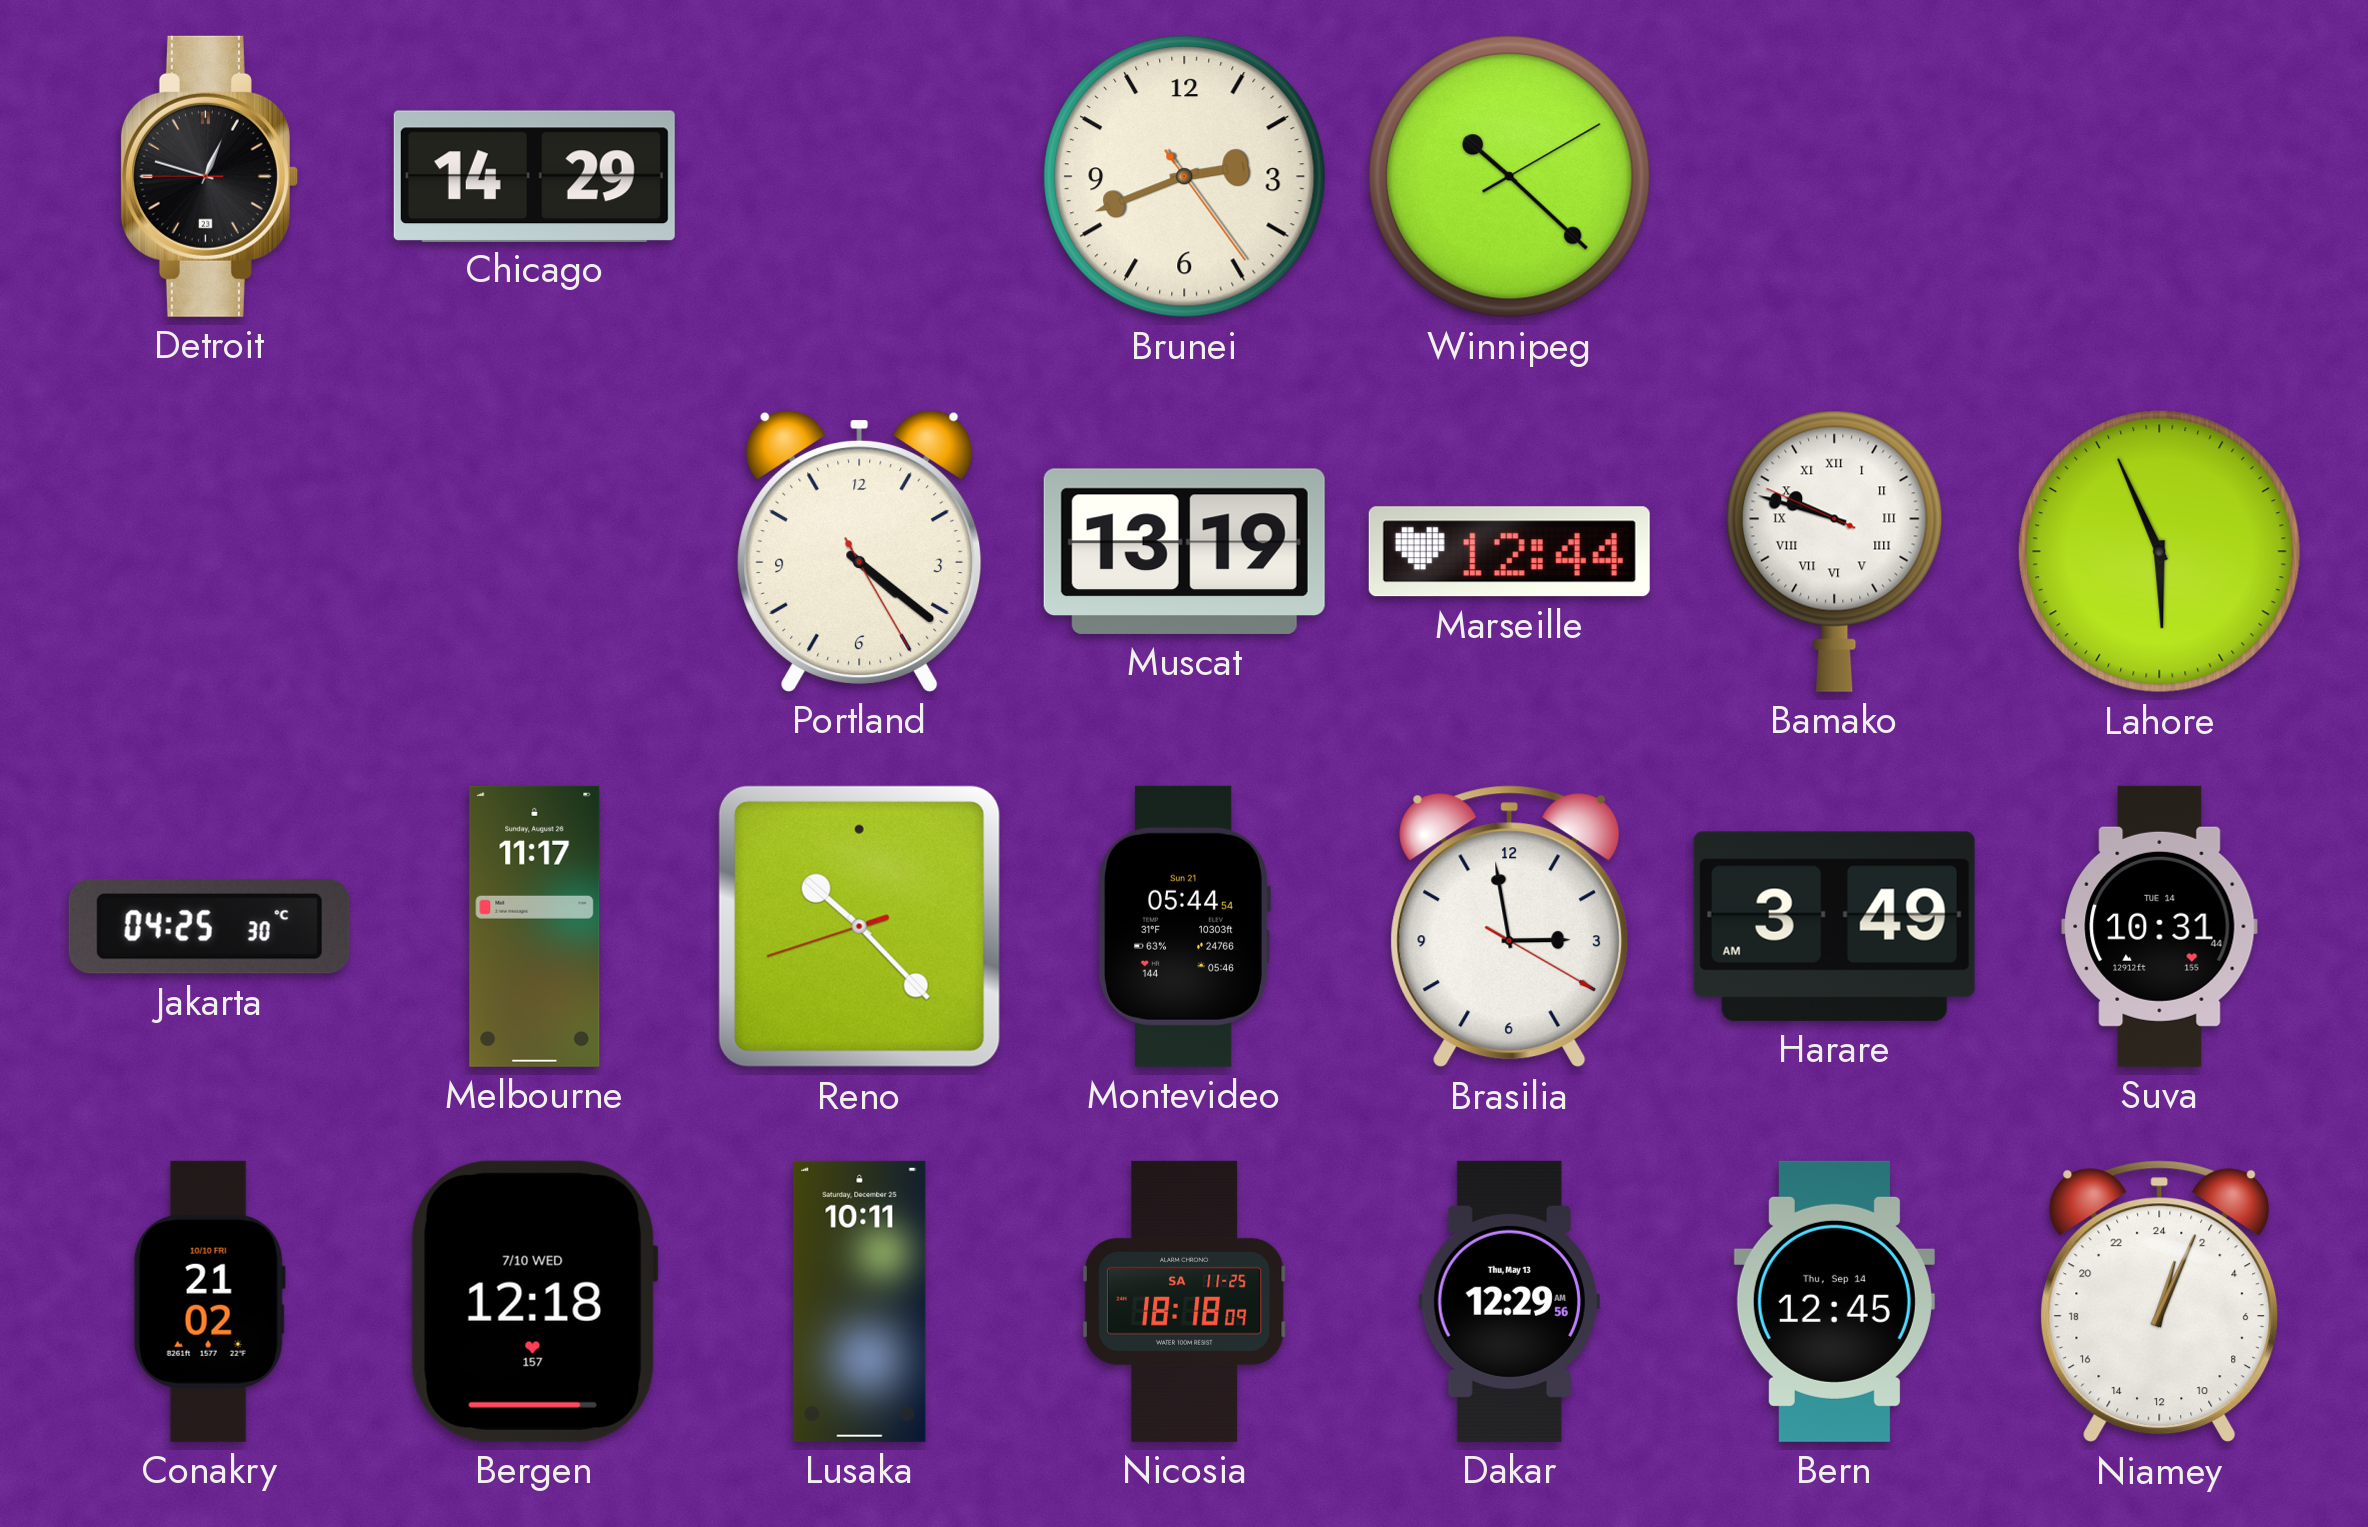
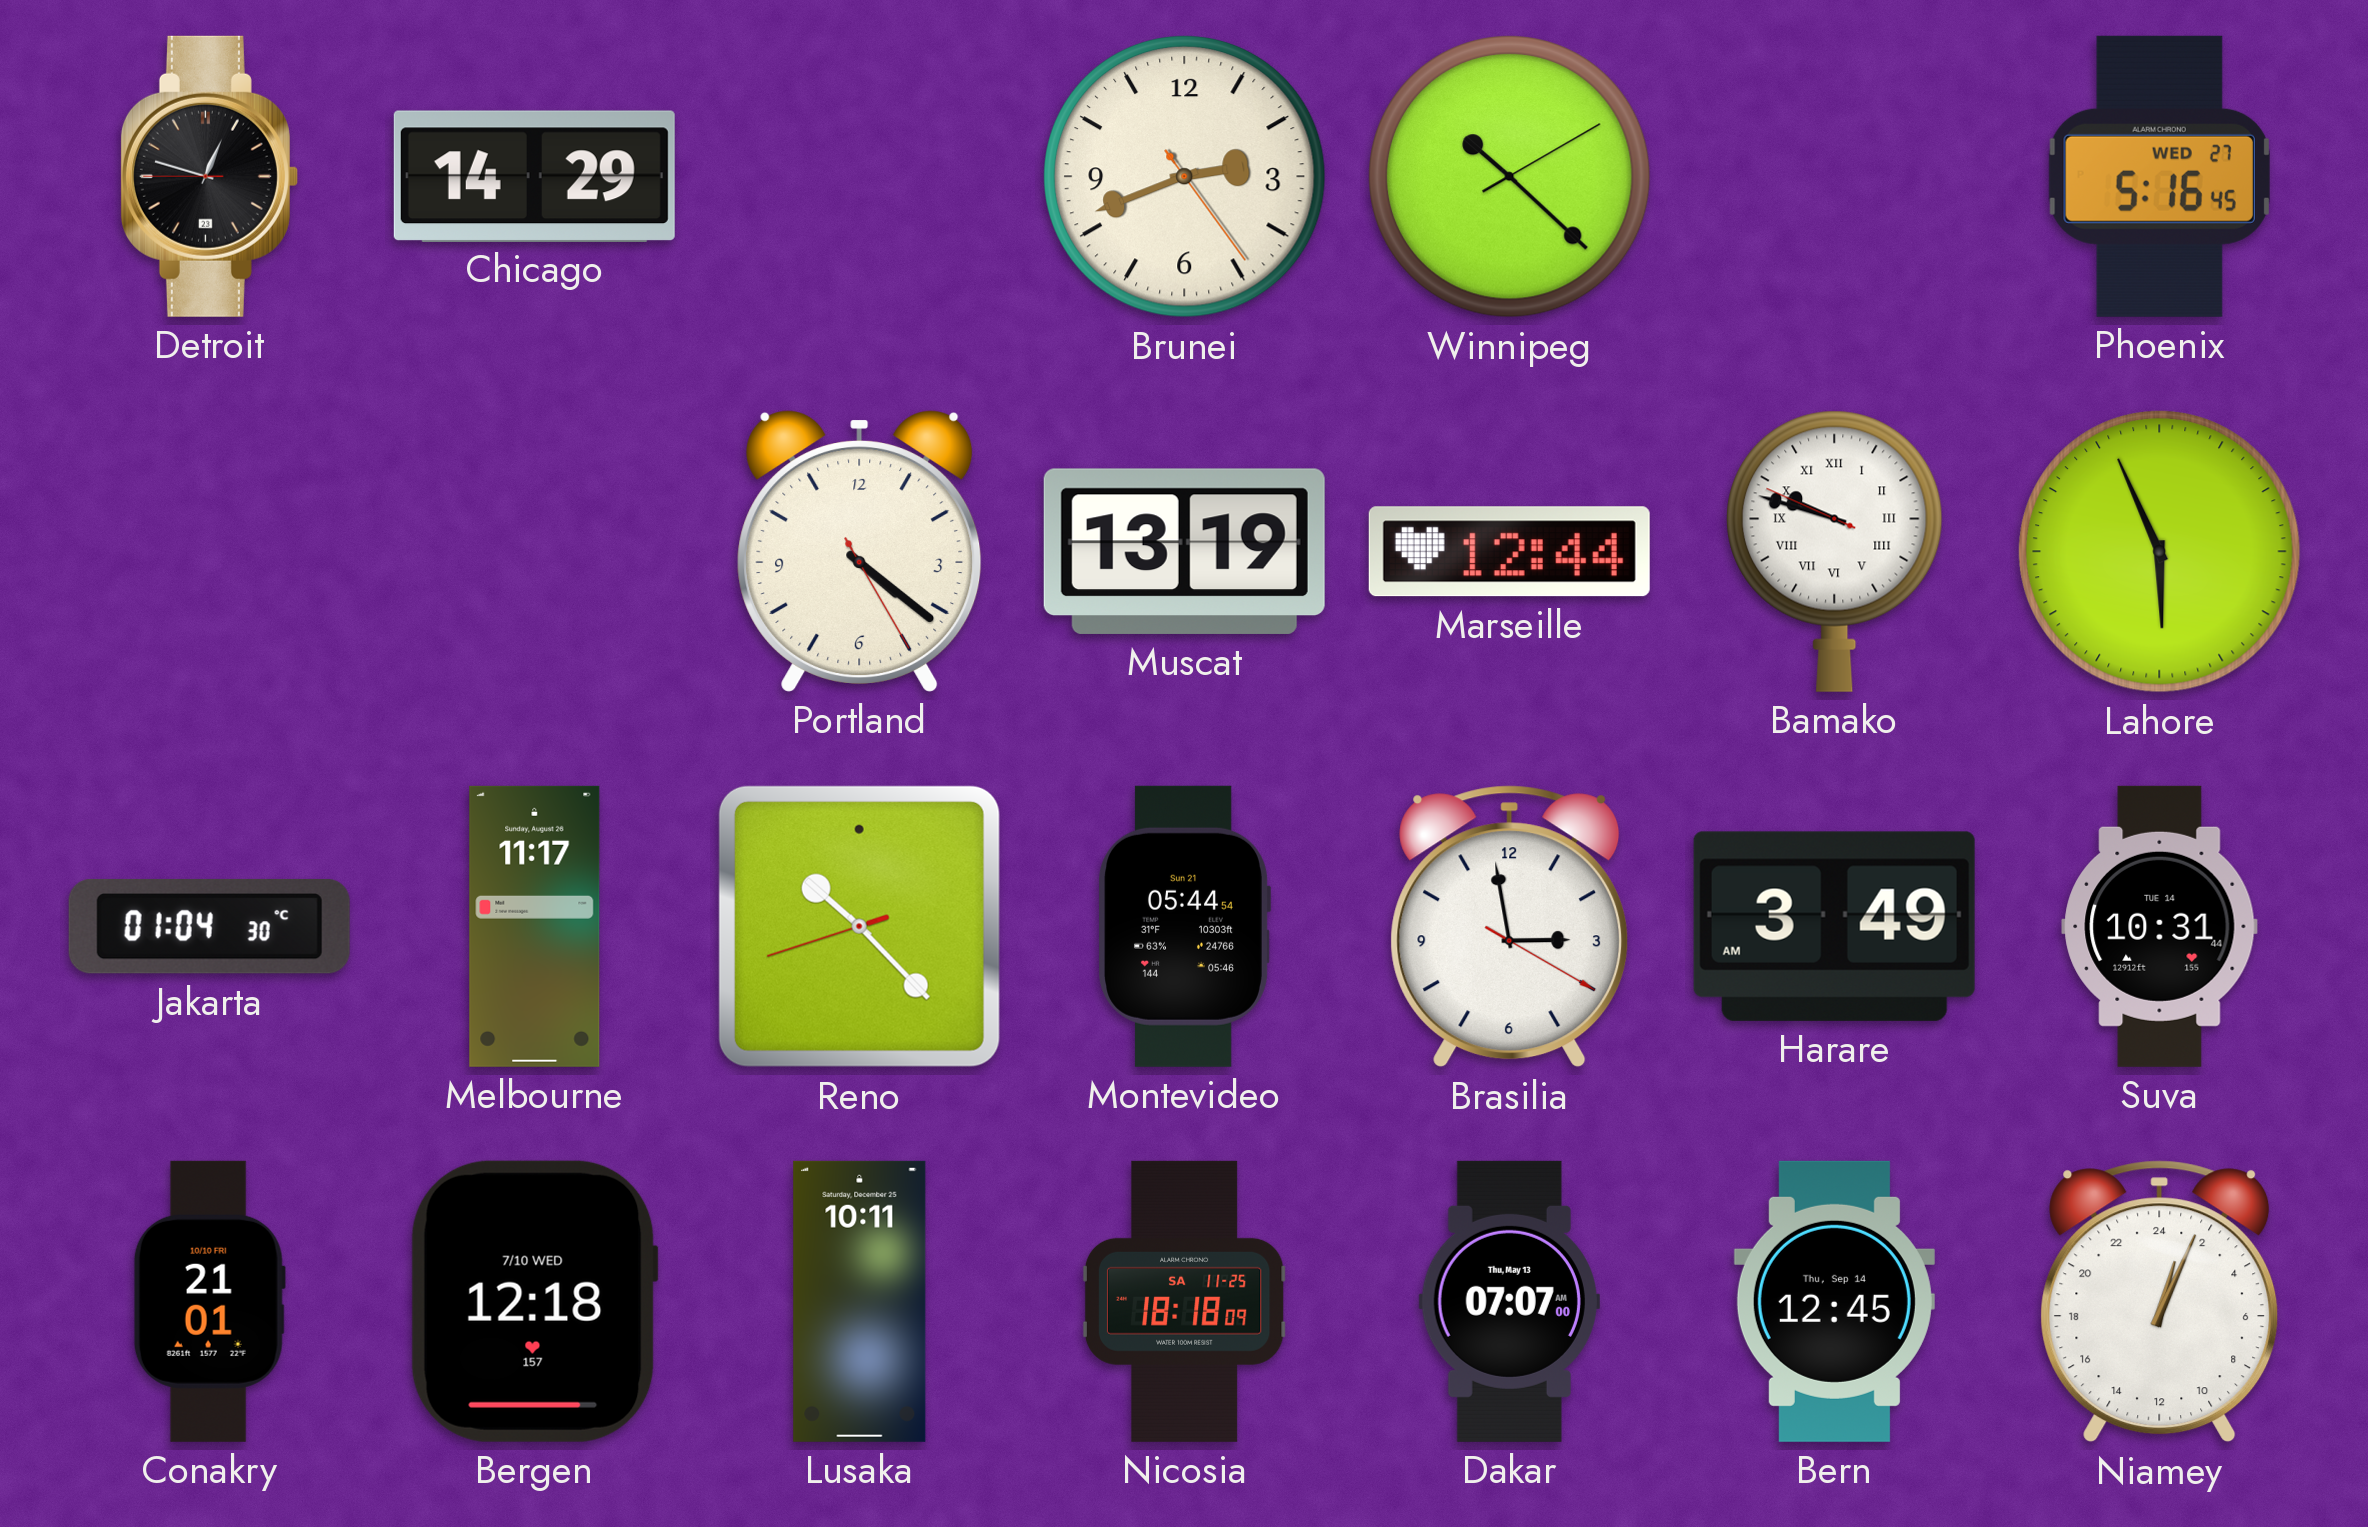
Phoenix: none -> 5:16
Jakarta: 04:25 -> 01:04
Conakry: 21:02 -> 21:01
Dakar: 12:29 -> 07:07
